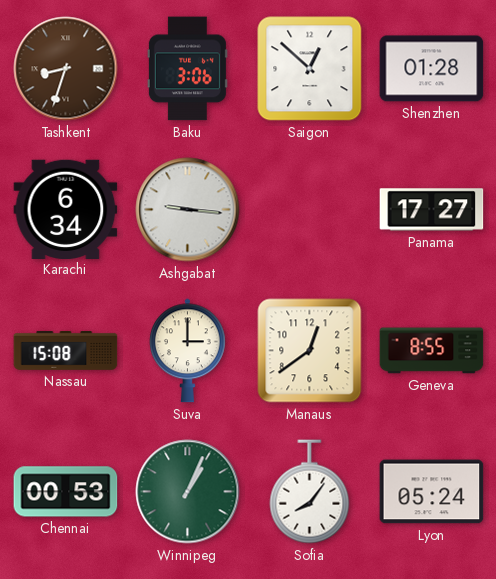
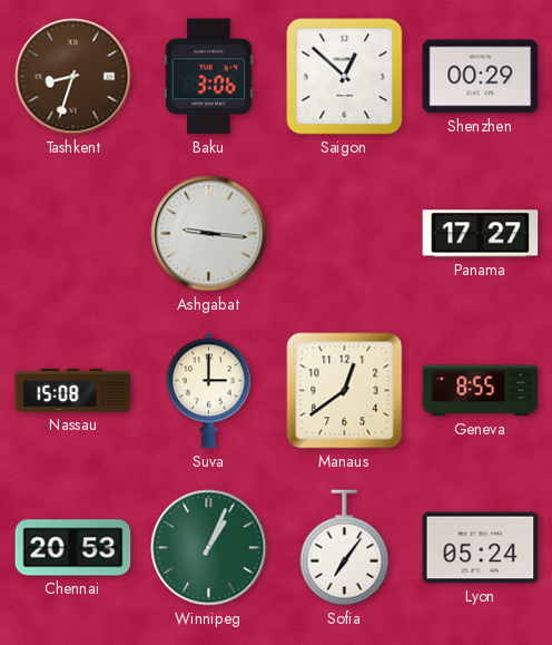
Shenzhen: 01:28 -> 00:29
Karachi: 6:34 -> none
Chennai: 00:53 -> 20:53
Sofia: 8:06 -> 7:06
